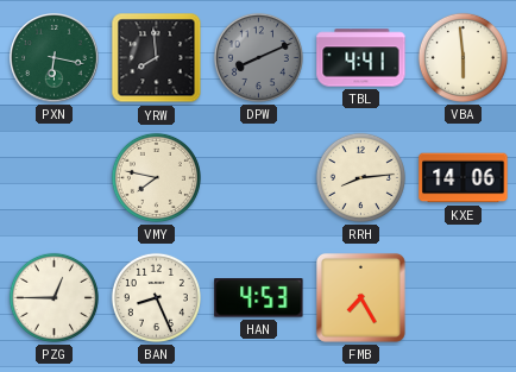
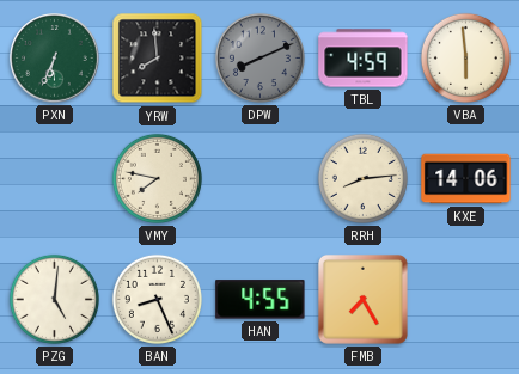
PXN: 6:17 -> 6:34
TBL: 4:41 -> 4:59
PZG: 12:45 -> 5:01
HAN: 4:53 -> 4:55
